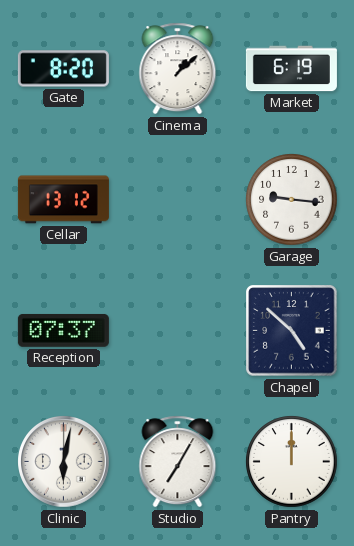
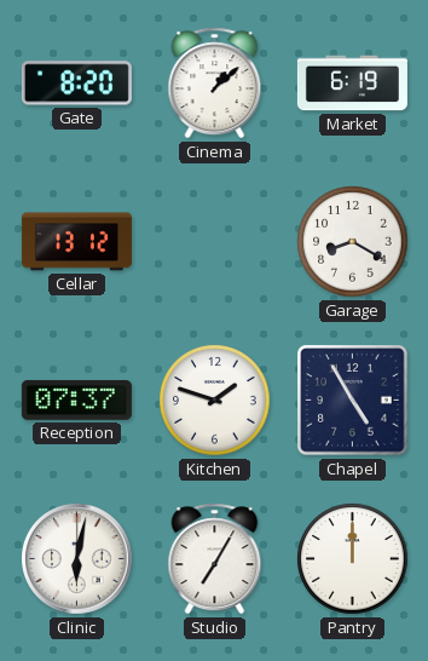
Garage: 9:16 -> 8:20
Kitchen: none -> 1:48
Chapel: 4:52 -> 4:55
